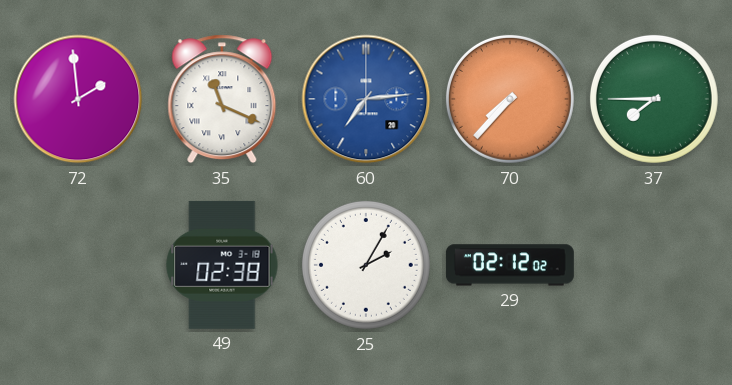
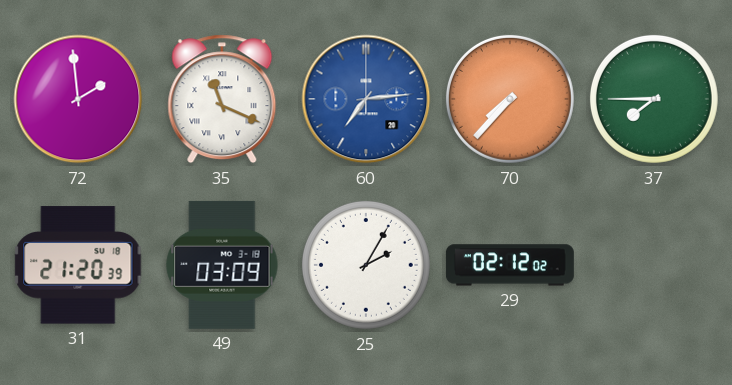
31: none -> 21:20
49: 02:38 -> 03:09
